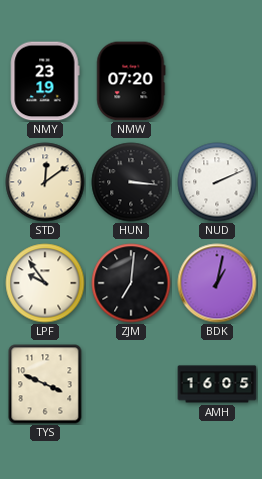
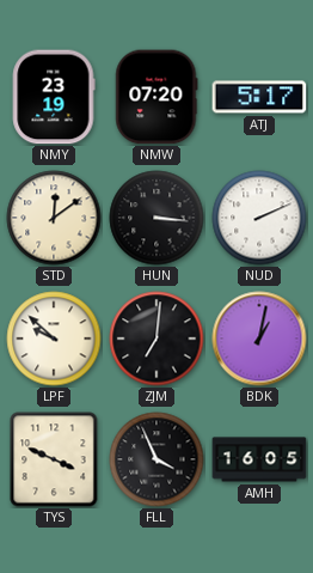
ATJ: none -> 5:17
LPF: 9:54 -> 9:52
FLL: none -> 3:56
